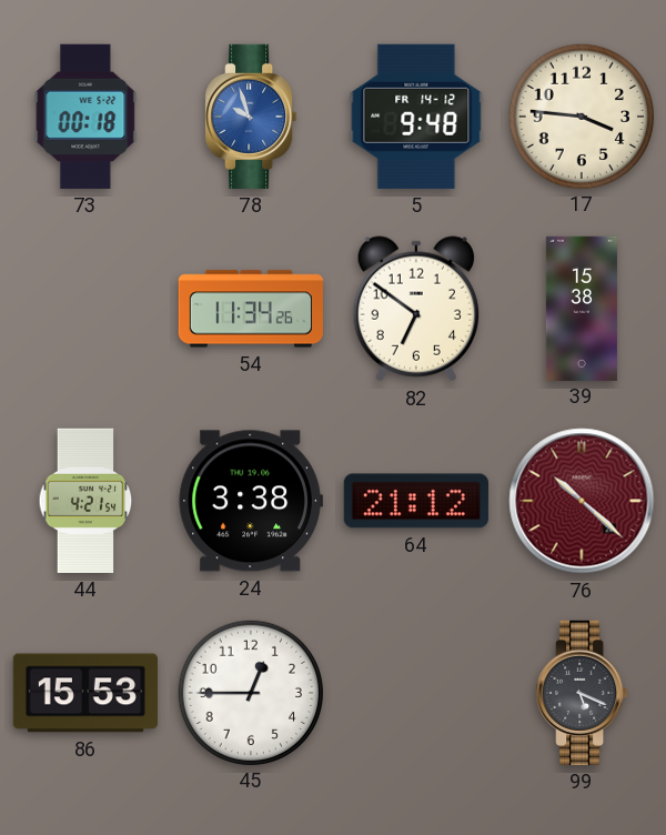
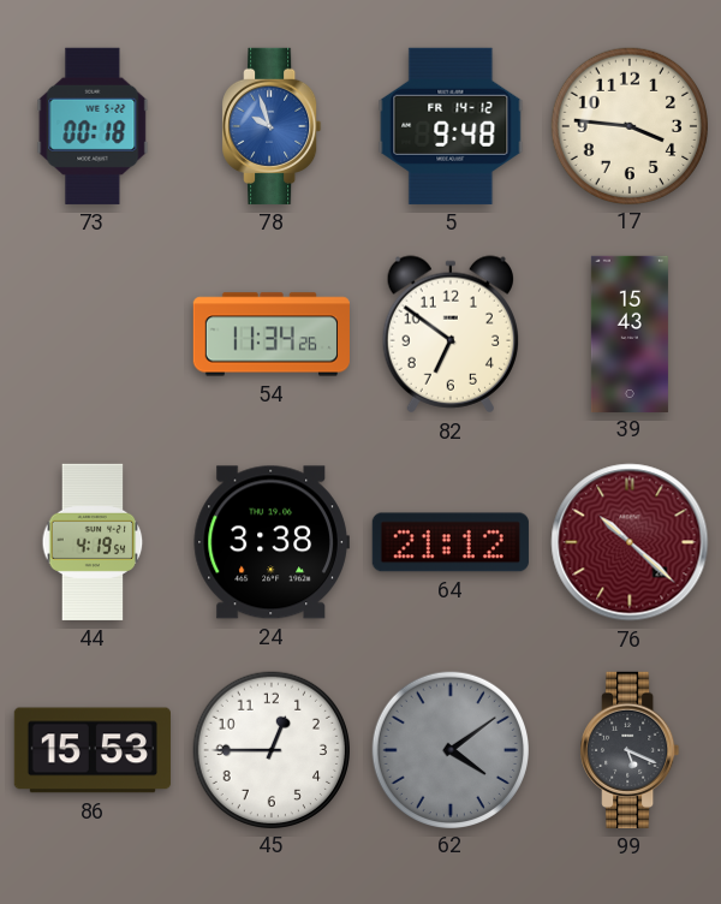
39: 15:38 -> 15:43
44: 4:21 -> 4:19
62: none -> 4:09
